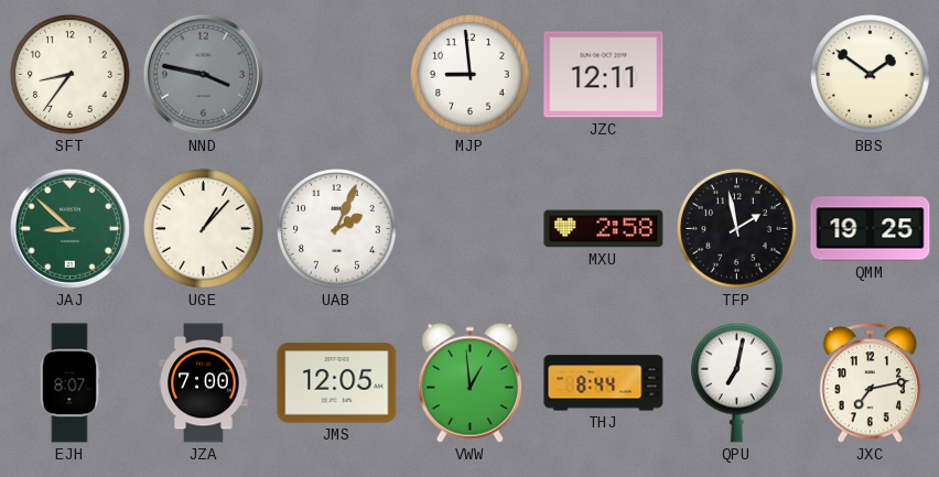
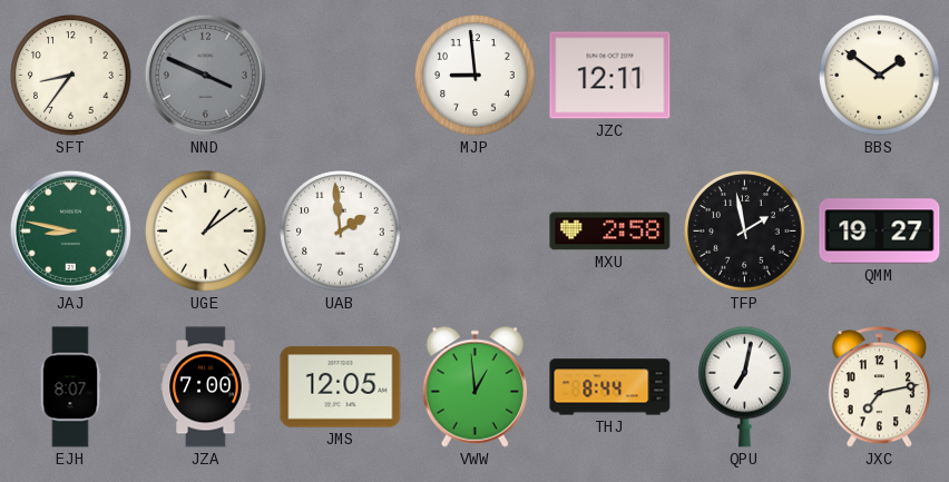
NND: 3:47 -> 3:49
JAJ: 8:52 -> 8:47
UGE: 1:07 -> 1:09
UAB: 2:04 -> 1:59
QMM: 19:25 -> 19:27
